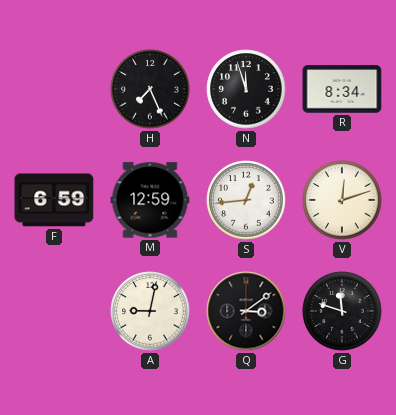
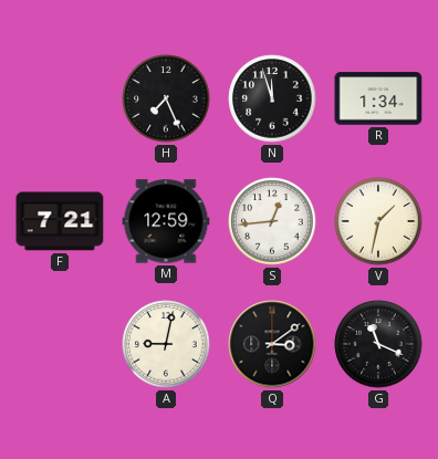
R: 8:34 -> 1:34
F: 6:59 -> 7:21
V: 12:12 -> 1:32
G: 11:48 -> 11:19
